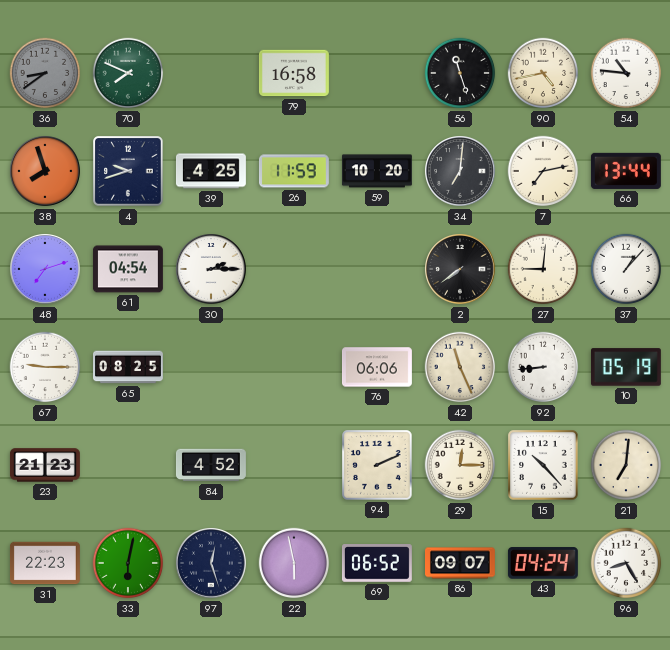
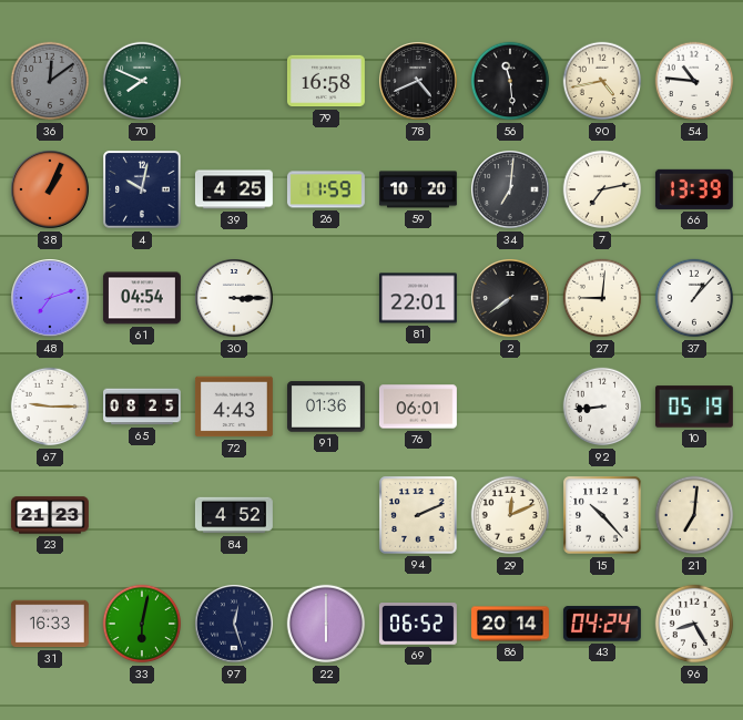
36: 8:39 -> 12:09
78: none -> 4:41
56: 11:27 -> 11:29
38: 7:57 -> 1:04
4: 9:42 -> 10:02
66: 13:44 -> 13:39
30: 2:15 -> 3:15
81: none -> 22:01
72: none -> 4:43
91: none -> 01:36
76: 06:06 -> 06:01
42: 11:26 -> none
29: 12:15 -> 12:11
31: 22:23 -> 16:33
22: 5:58 -> 6:00
86: 09:07 -> 20:14
